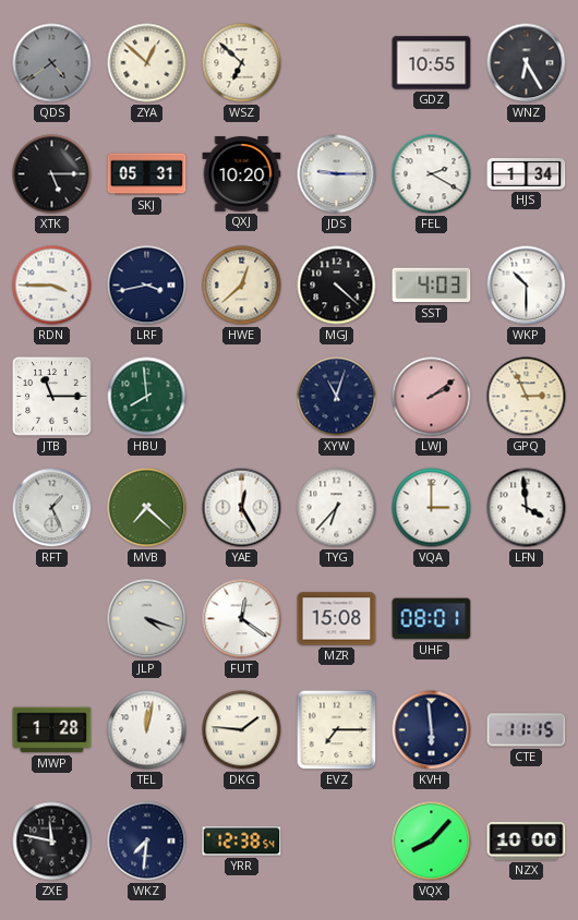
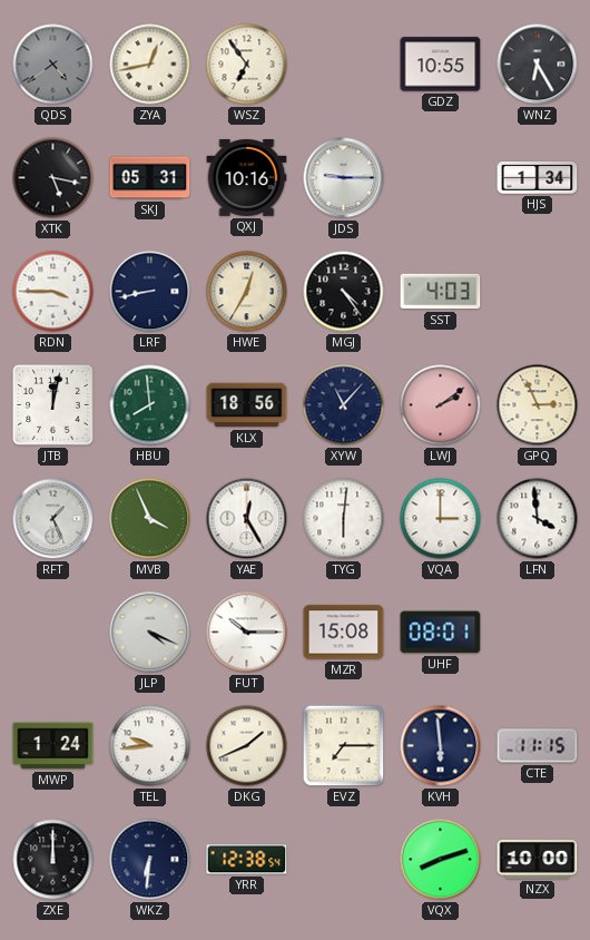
ZYA: 12:52 -> 12:43
WSZ: 6:52 -> 6:54
XTK: 5:15 -> 5:17
QXJ: 10:20 -> 10:16
FEL: 2:20 -> none
LRF: 3:43 -> 8:43
HWE: 12:38 -> 12:35
MGJ: 4:22 -> 4:24
WKP: 10:30 -> none
JTB: 11:15 -> 12:02
KLX: none -> 18:56
XYW: 11:03 -> 11:07
MVB: 7:22 -> 3:56
TYG: 6:37 -> 6:01
JLP: 4:18 -> 4:19
FUT: 12:21 -> 10:15
MWP: 1:28 -> 1:24
TEL: 12:02 -> 9:44
DKG: 1:46 -> 1:41
ZXE: 11:47 -> 12:00
WKZ: 7:31 -> 6:31
VQX: 8:07 -> 8:12
